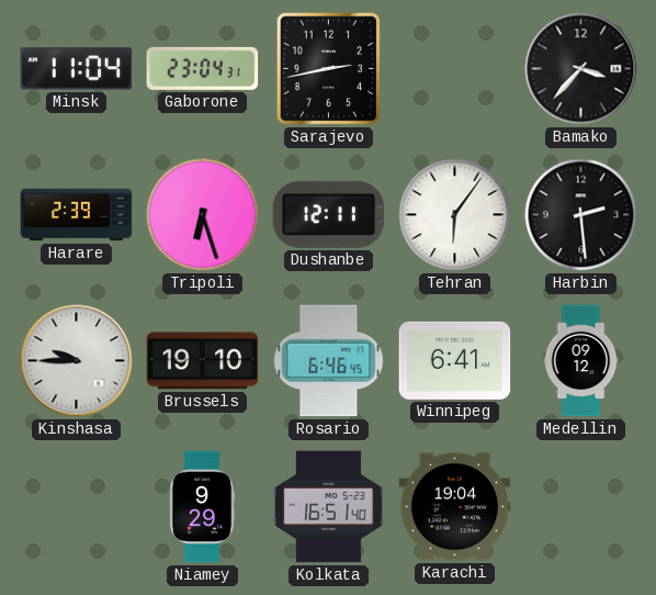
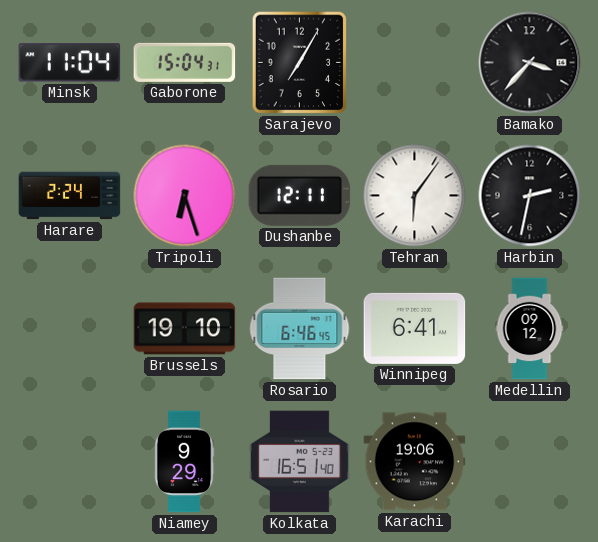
Gaborone: 23:04 -> 15:04
Sarajevo: 2:43 -> 7:05
Harare: 2:39 -> 2:24
Harbin: 2:29 -> 2:32
Kinshasa: 9:45 -> none
Karachi: 19:04 -> 19:06
